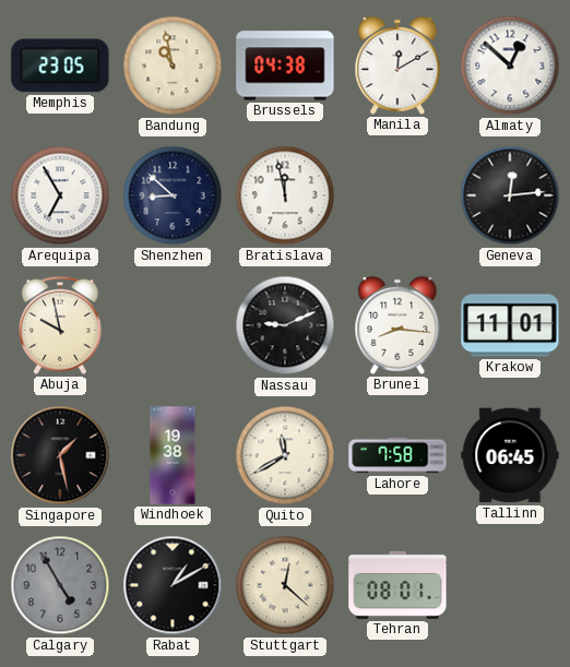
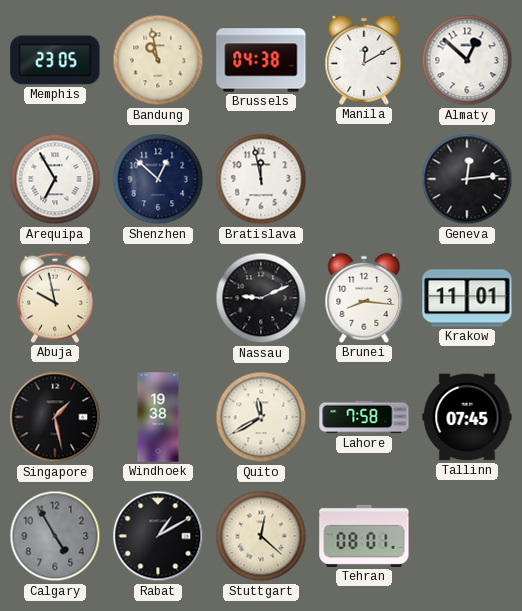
Shenzhen: 8:52 -> 12:52
Tallinn: 06:45 -> 07:45
